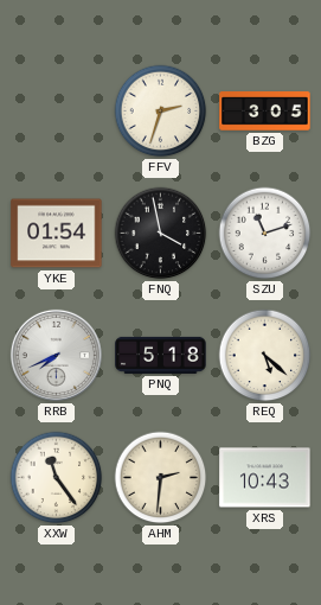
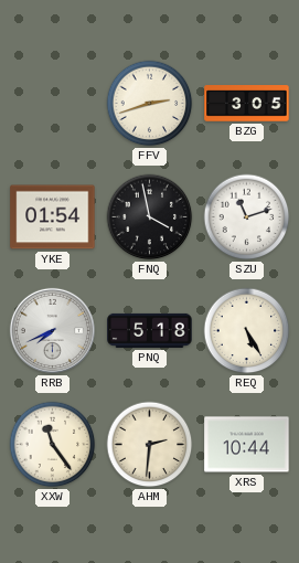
FFV: 2:33 -> 2:42
REQ: 5:22 -> 5:25
XRS: 10:43 -> 10:44
